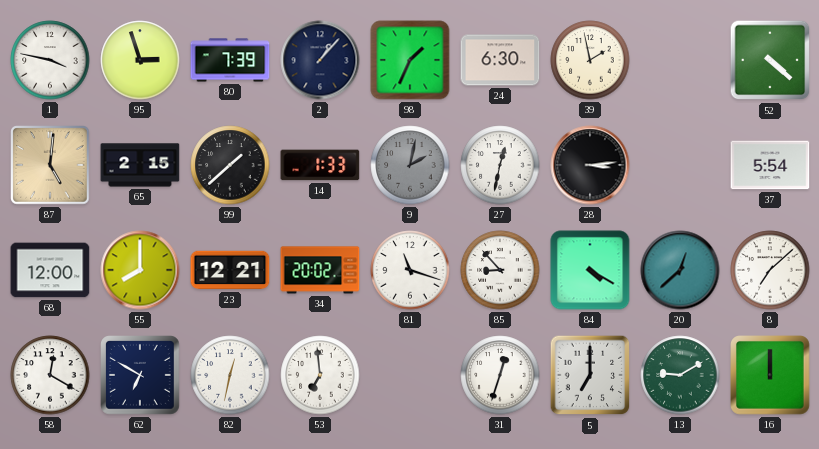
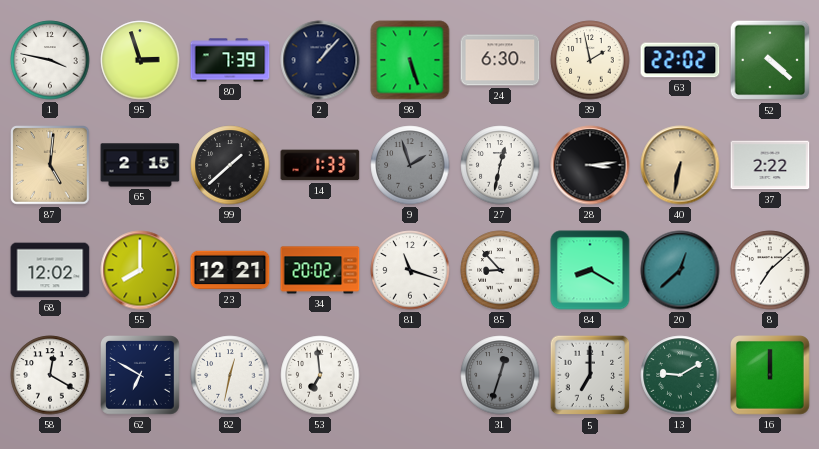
98: 1:34 -> 5:27
63: none -> 22:02
9: 2:02 -> 1:57
40: none -> 6:32
37: 5:54 -> 2:22
68: 12:00 -> 12:02
84: 4:20 -> 8:20
31 dial: white -> grey
